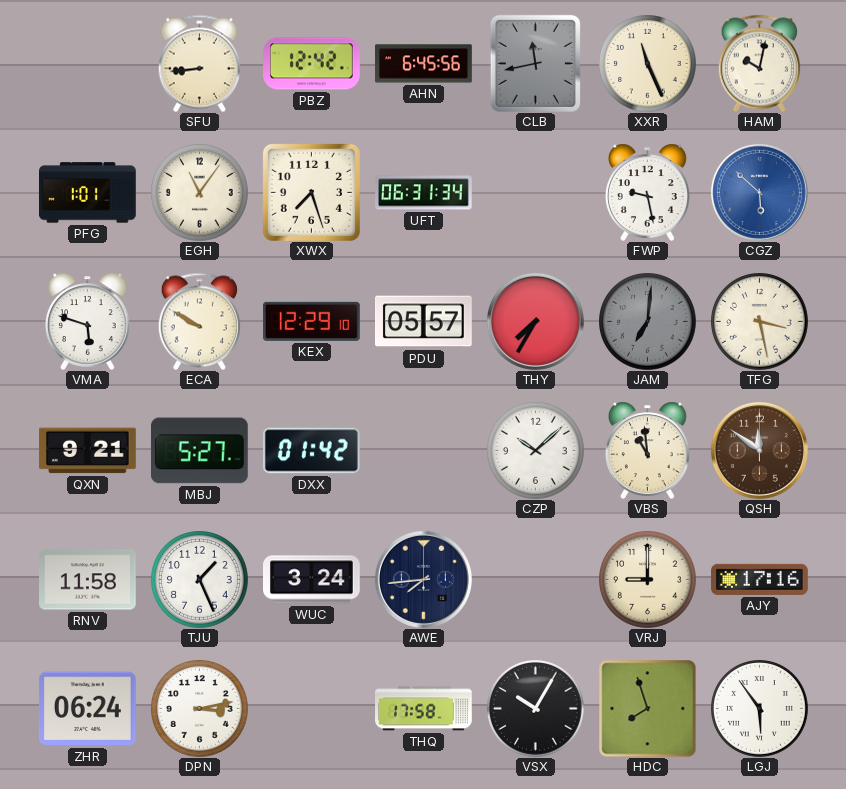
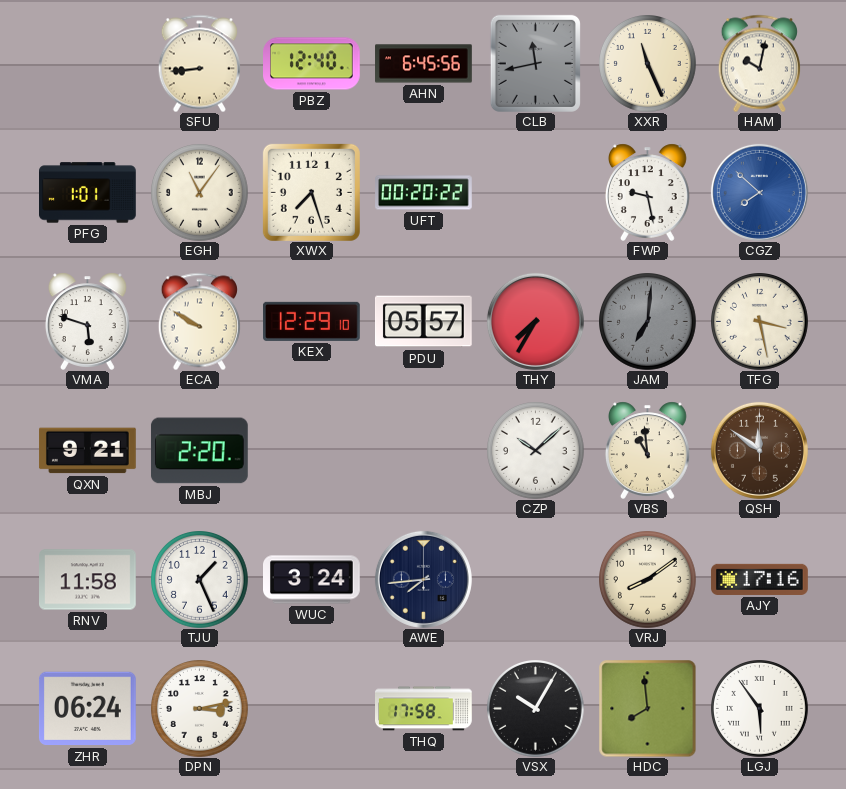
PBZ: 12:42 -> 12:40
UFT: 06:31 -> 00:20
CGZ: 5:52 -> 7:52
MBJ: 5:27 -> 2:20
DXX: 01:42 -> none
VRJ: 9:00 -> 8:09
HDC: 7:57 -> 7:59
